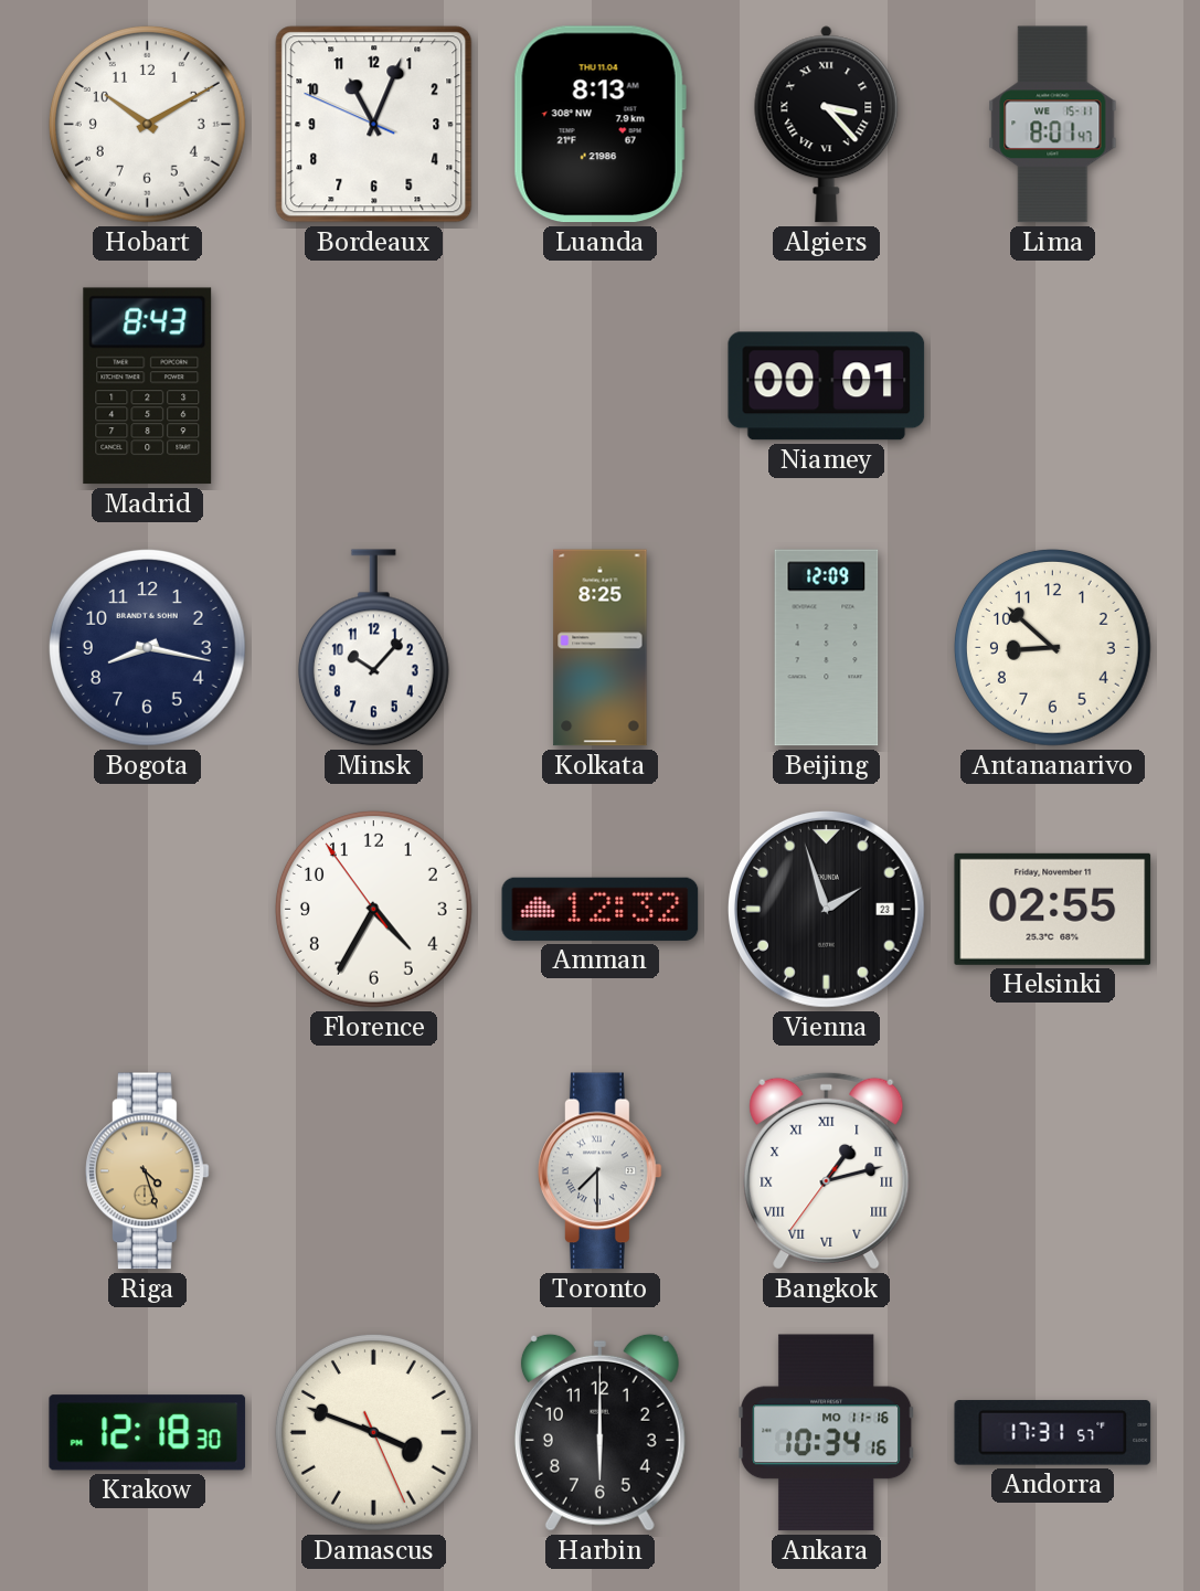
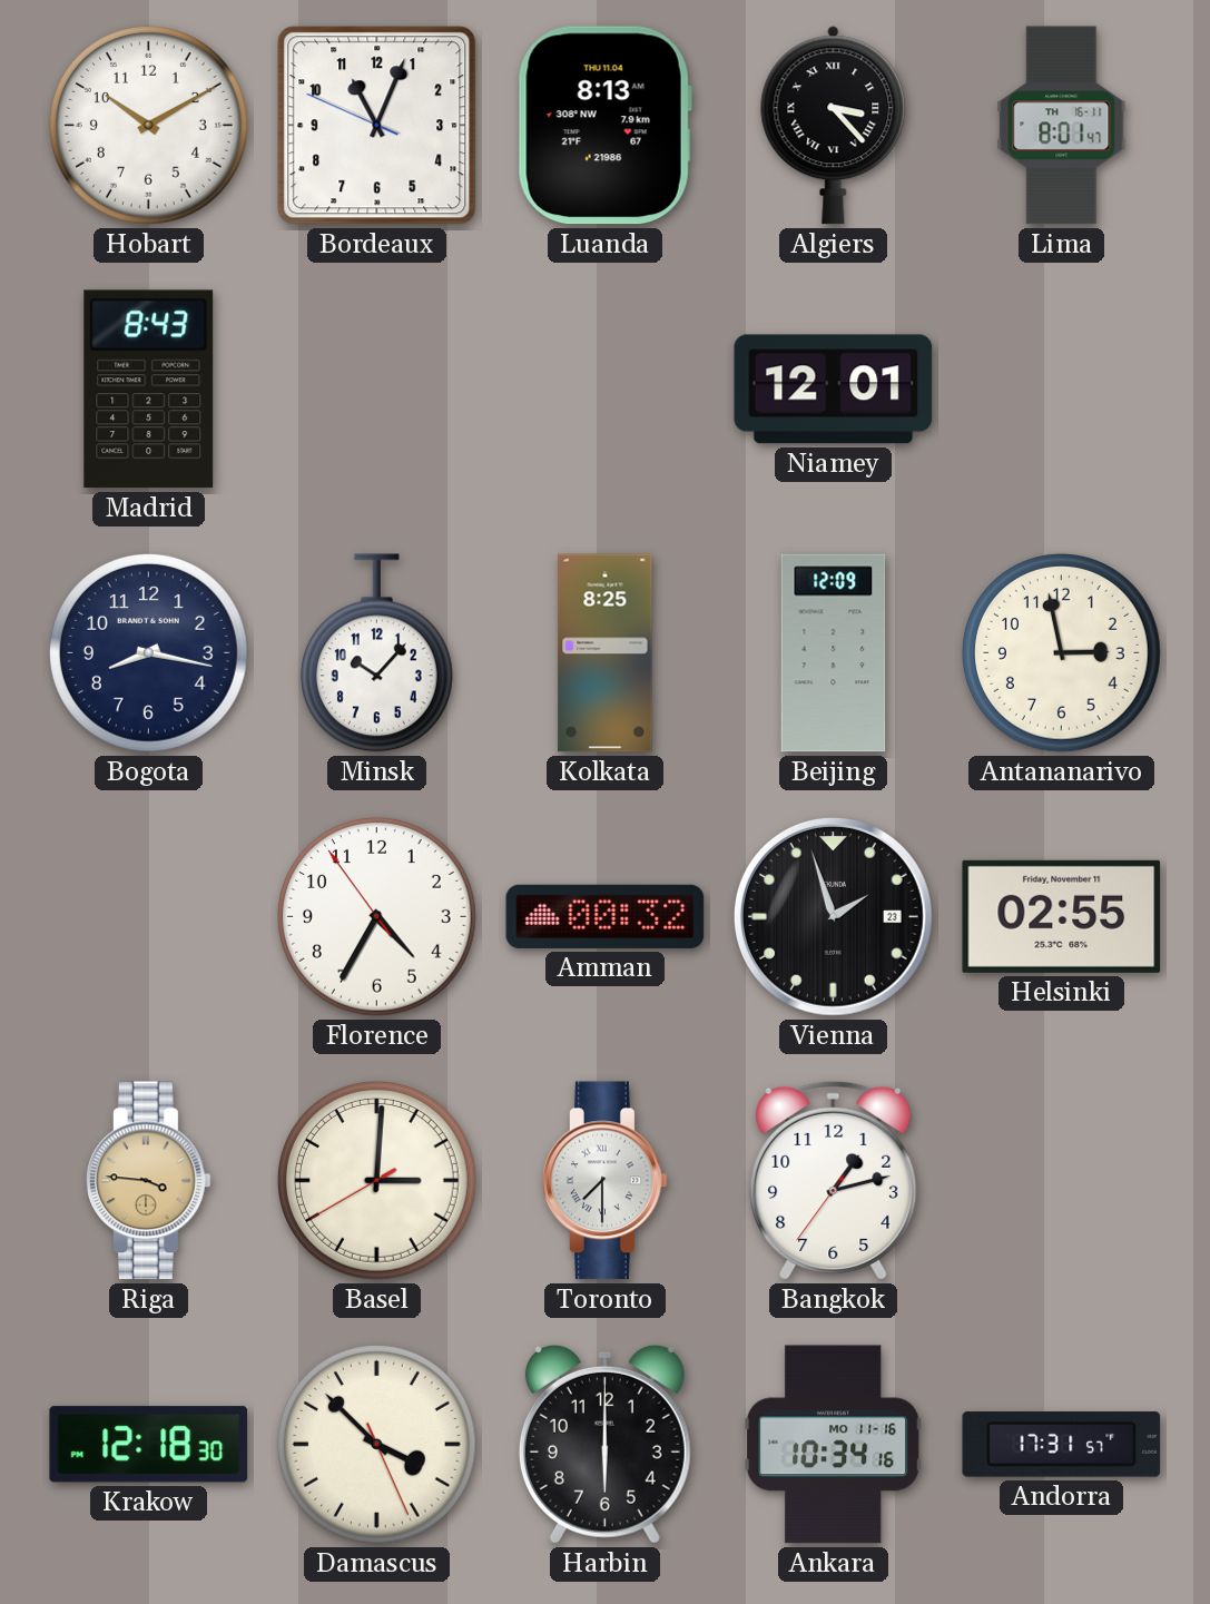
Lima date: WE 15-11 -> TH 16-11
Niamey: 00:01 -> 12:01
Antananarivo: 8:52 -> 2:58
Amman: 12:32 -> 00:32
Riga: 4:27 -> 3:46
Basel: none -> 3:00
Bangkok numerals: Roman -> Arabic
Damascus: 3:48 -> 3:52
